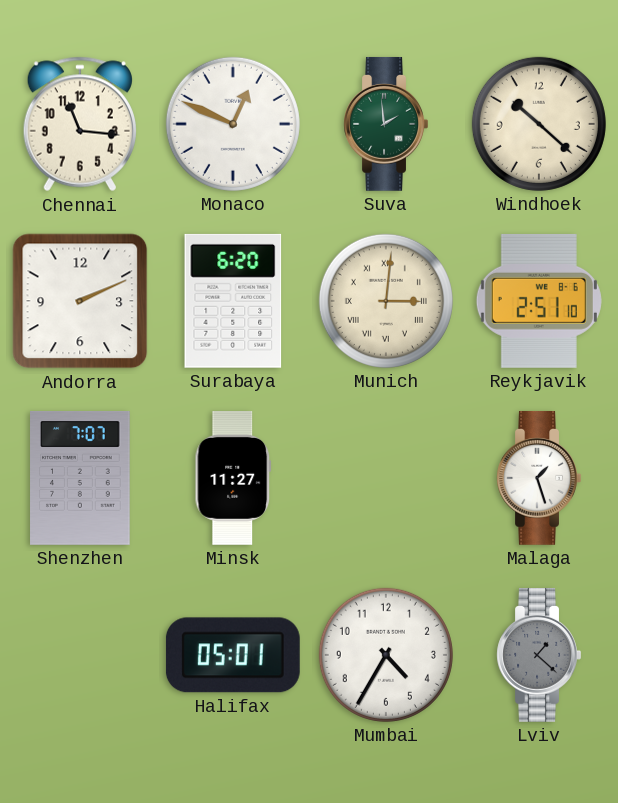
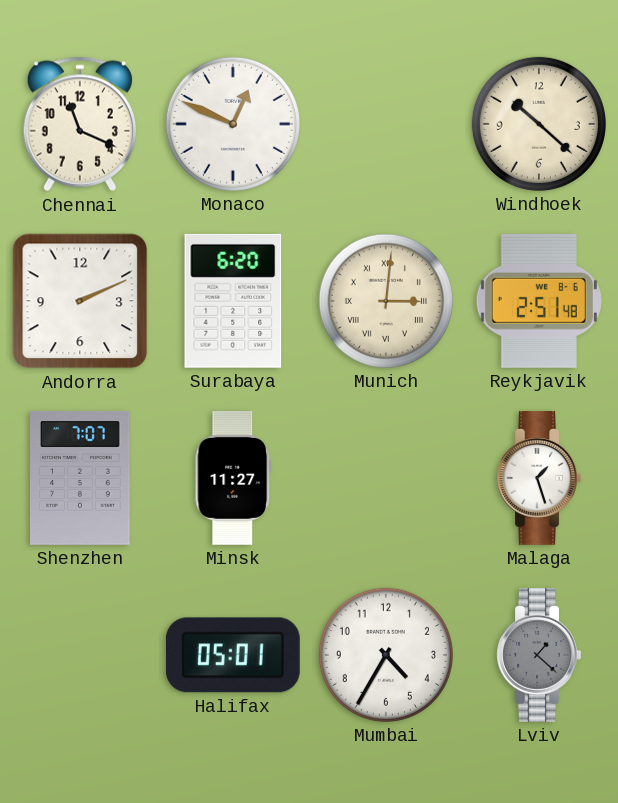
Chennai: 11:16 -> 11:19
Suva: 1:59 -> none
Reykjavik: 2:51:10 -> 2:51:48
